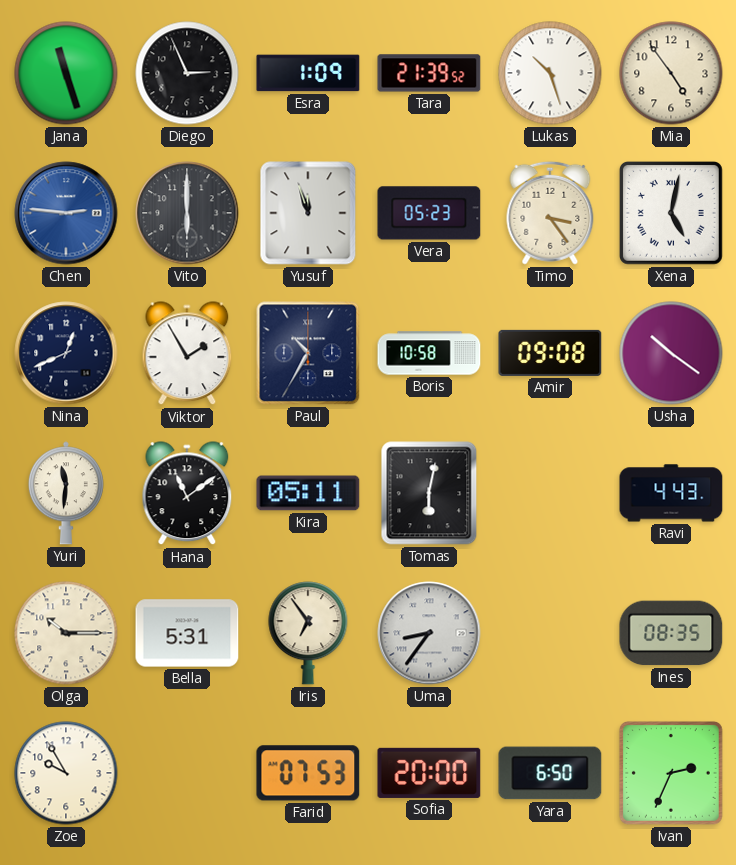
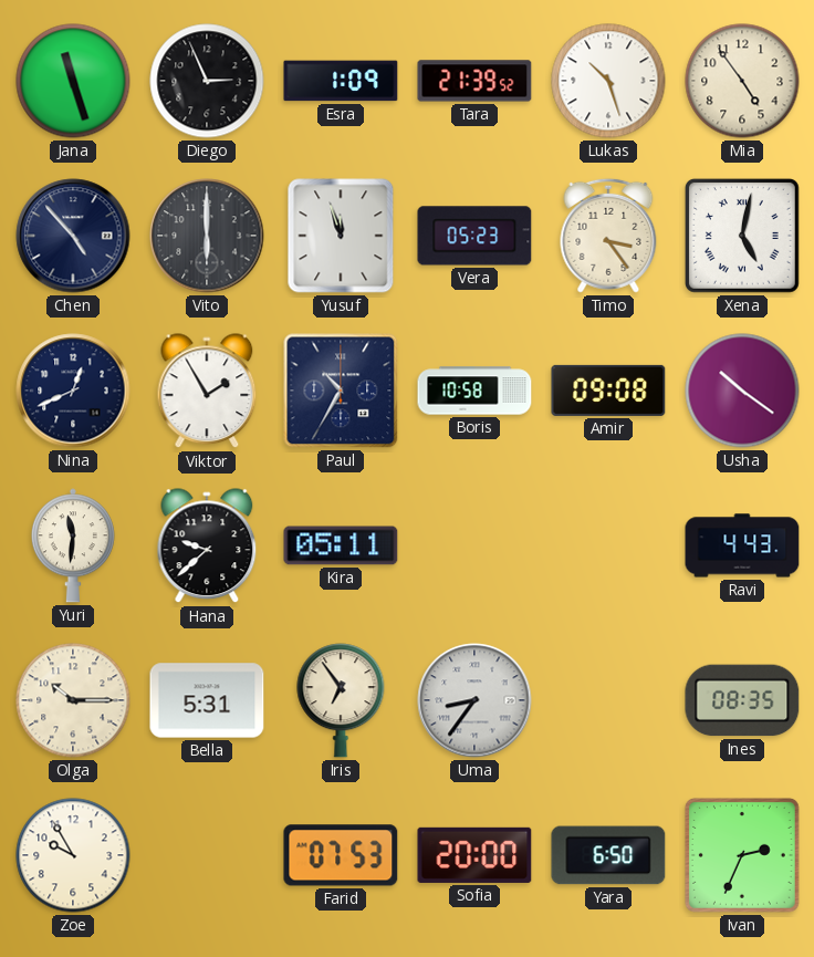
Chen: 2:46 -> 4:53
Chen dial: blue -> navy
Hana: 11:09 -> 9:38
Tomas: 6:02 -> none
